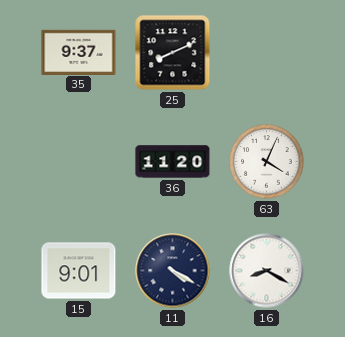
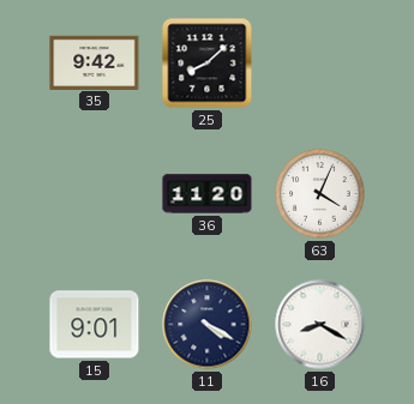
35: 9:37 -> 9:42
25: 8:11 -> 8:08
